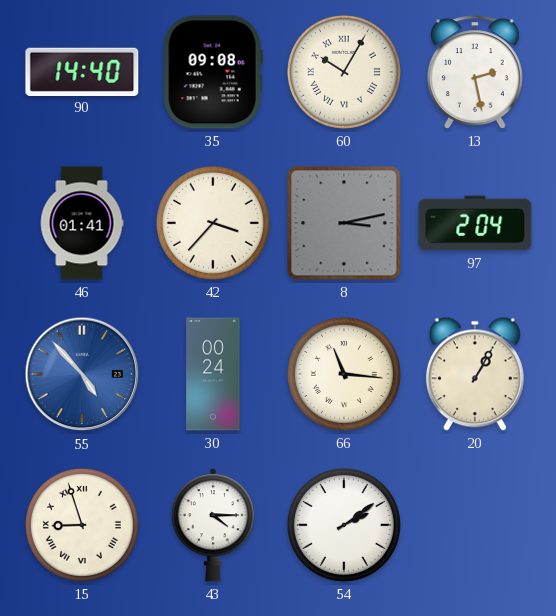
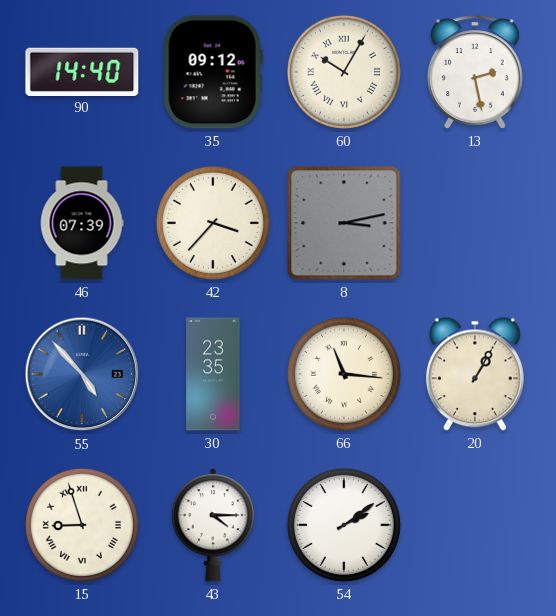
35: 09:08 -> 09:12
46: 01:41 -> 07:39
97: 2:04 -> none
30: 00:24 -> 23:35
